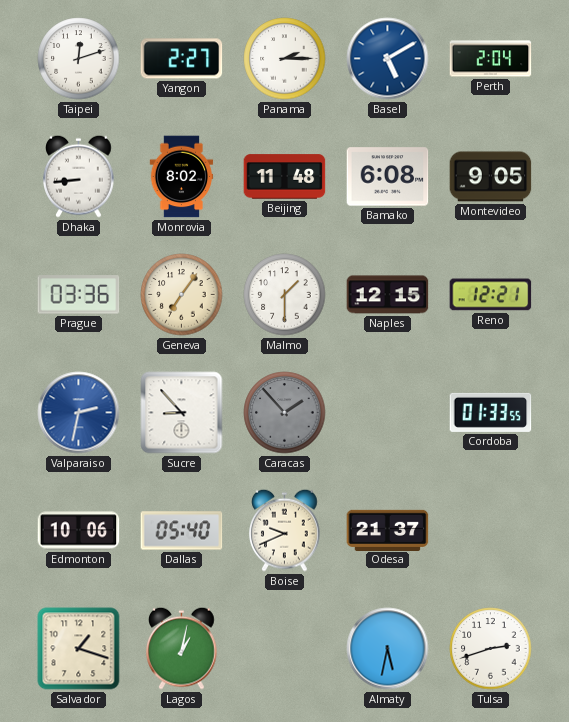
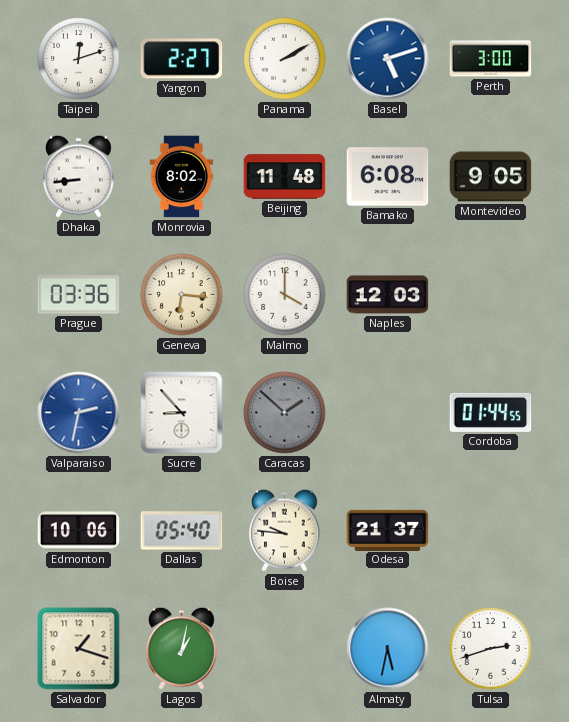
Panama: 2:15 -> 2:10
Basel: 5:10 -> 5:12
Perth: 2:04 -> 3:00
Geneva: 7:06 -> 6:16
Malmo: 1:30 -> 4:00
Naples: 12:15 -> 12:03
Reno: 12:21 -> none
Caracas: 1:53 -> 1:52
Cordoba: 01:33 -> 01:44
Boise: 9:41 -> 9:46
